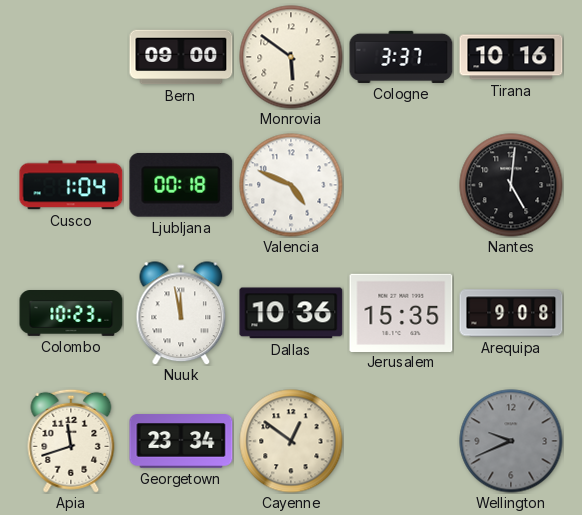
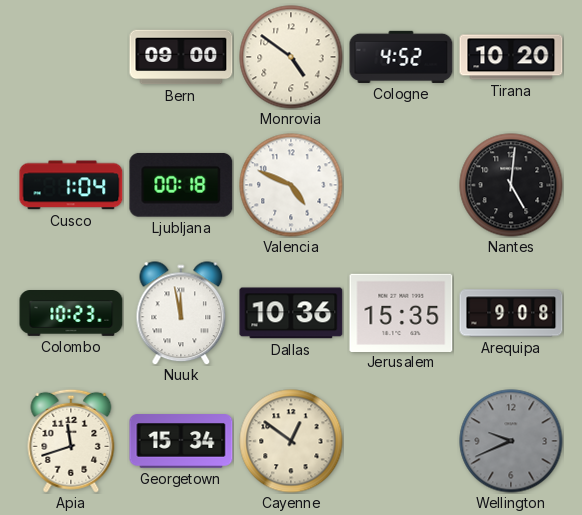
Monrovia: 5:51 -> 4:51
Cologne: 3:37 -> 4:52
Tirana: 10:16 -> 10:20
Georgetown: 23:34 -> 15:34
